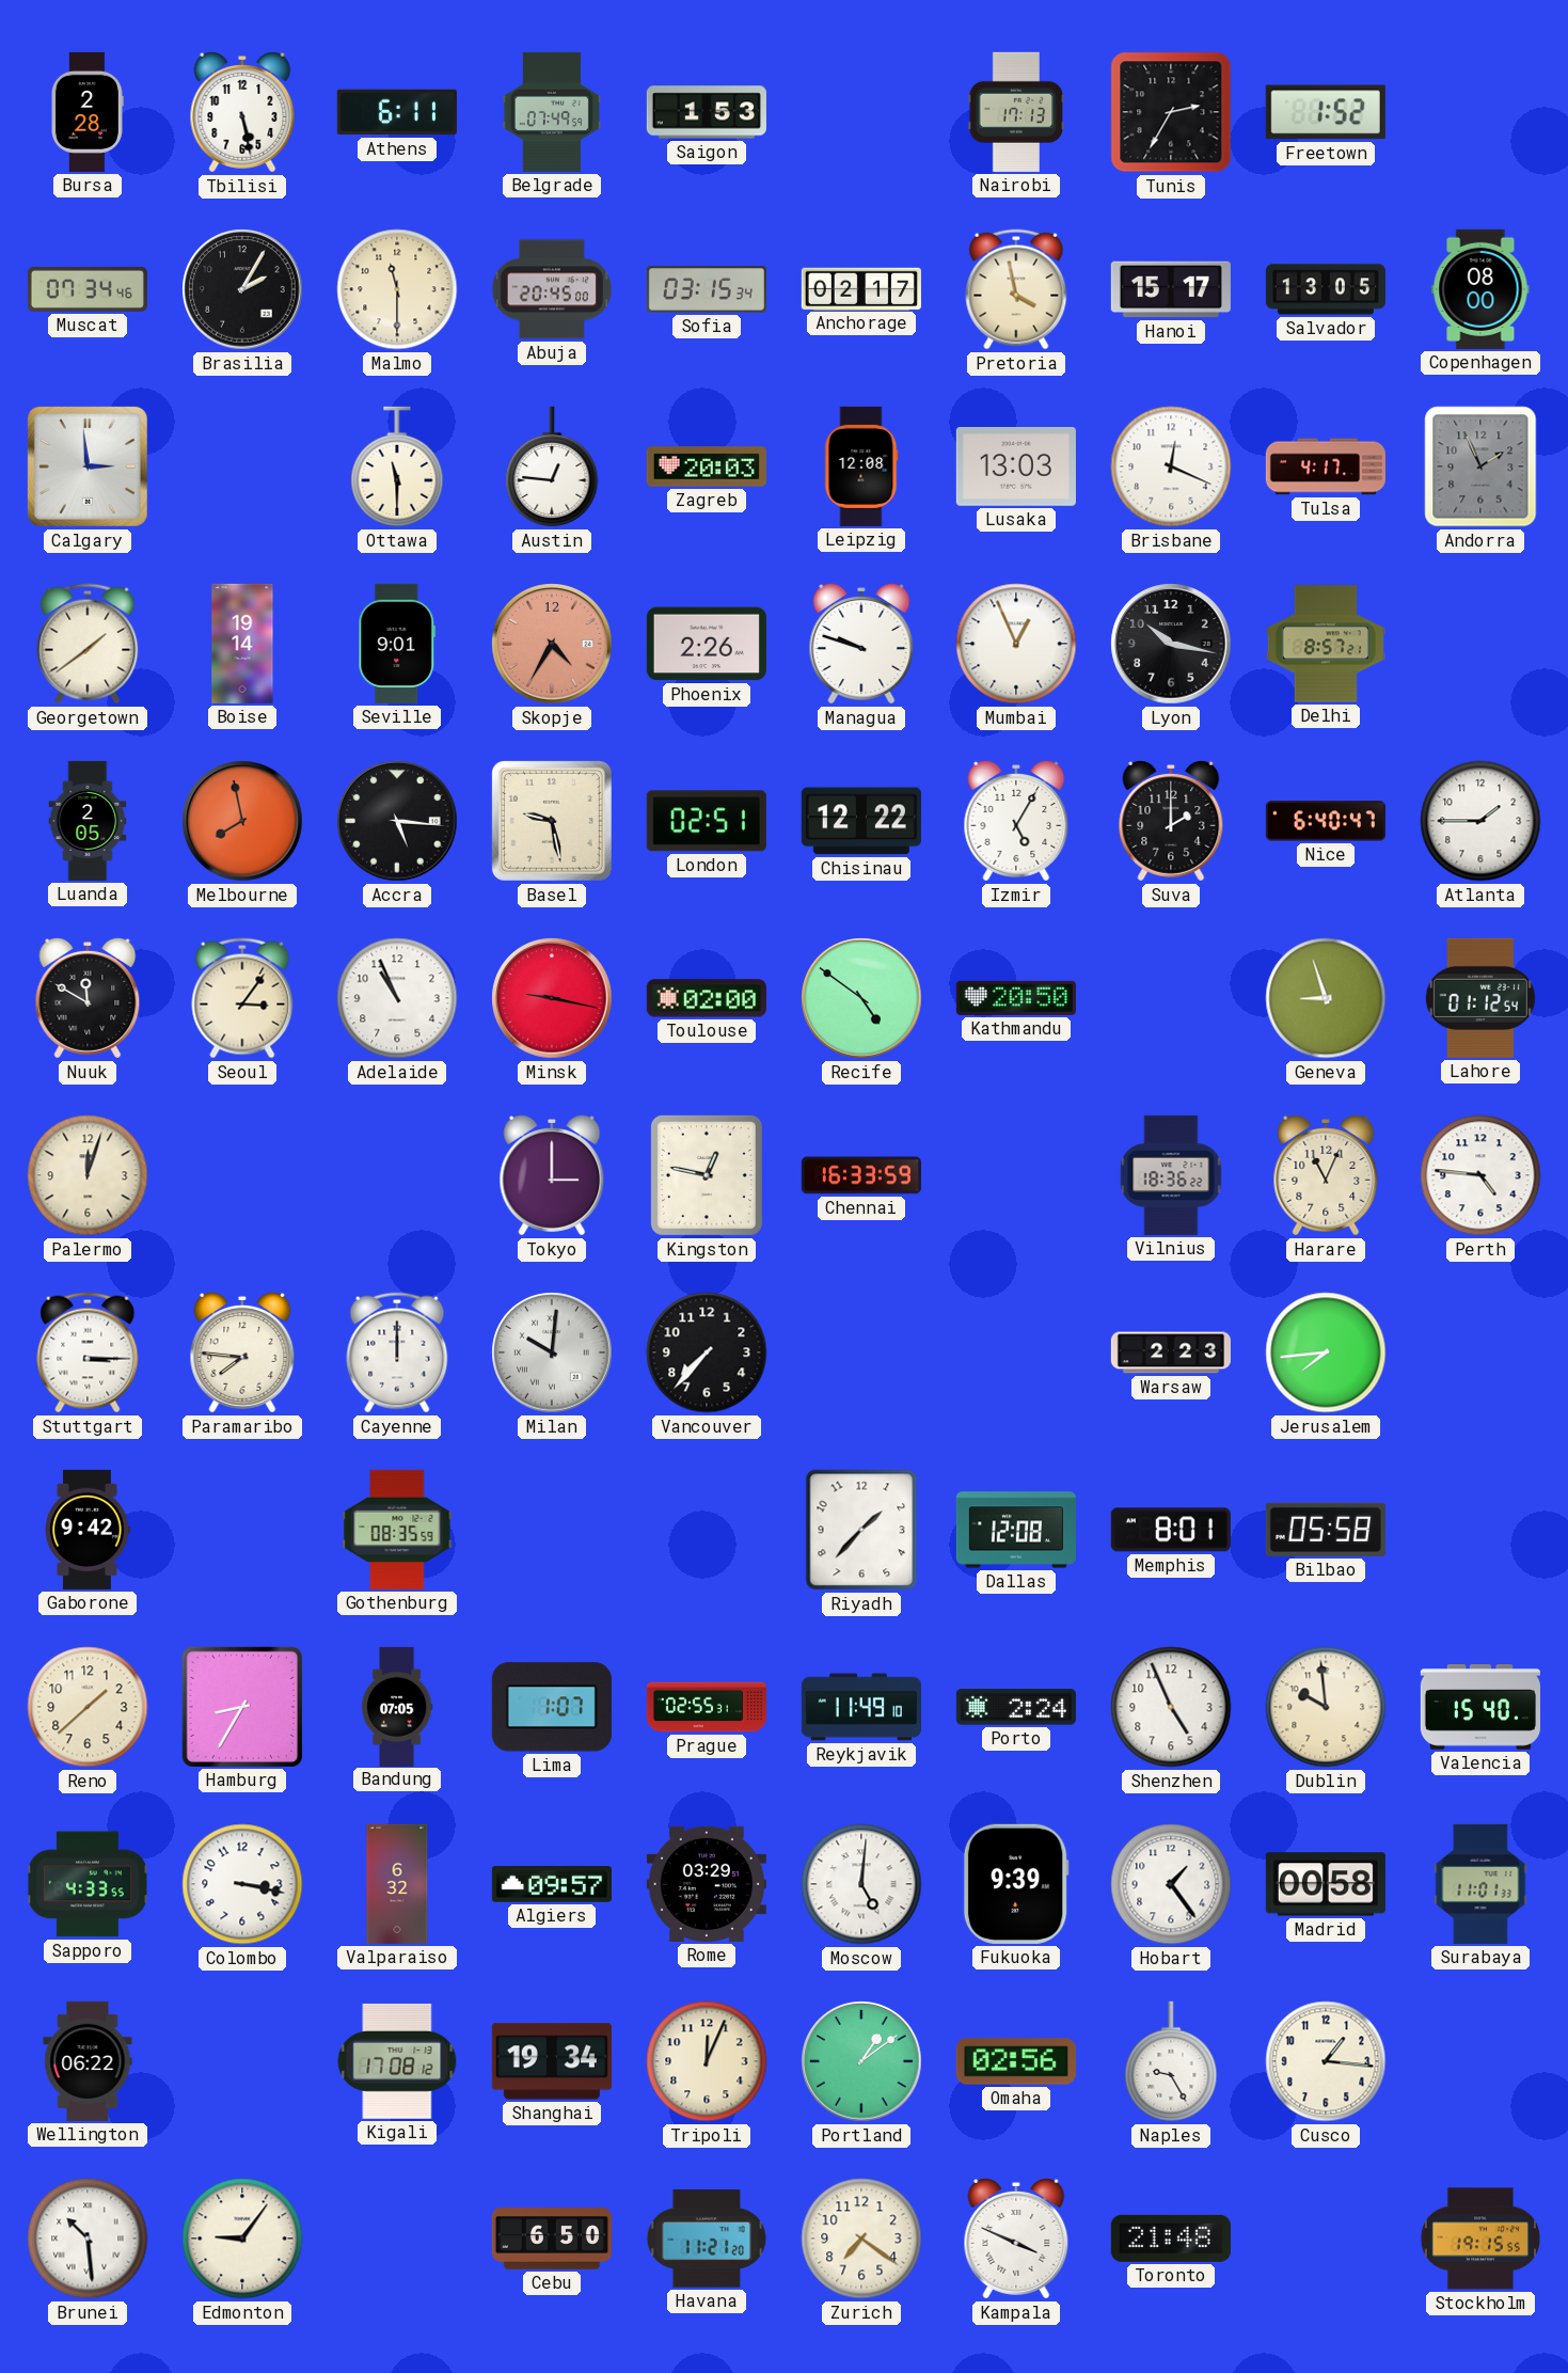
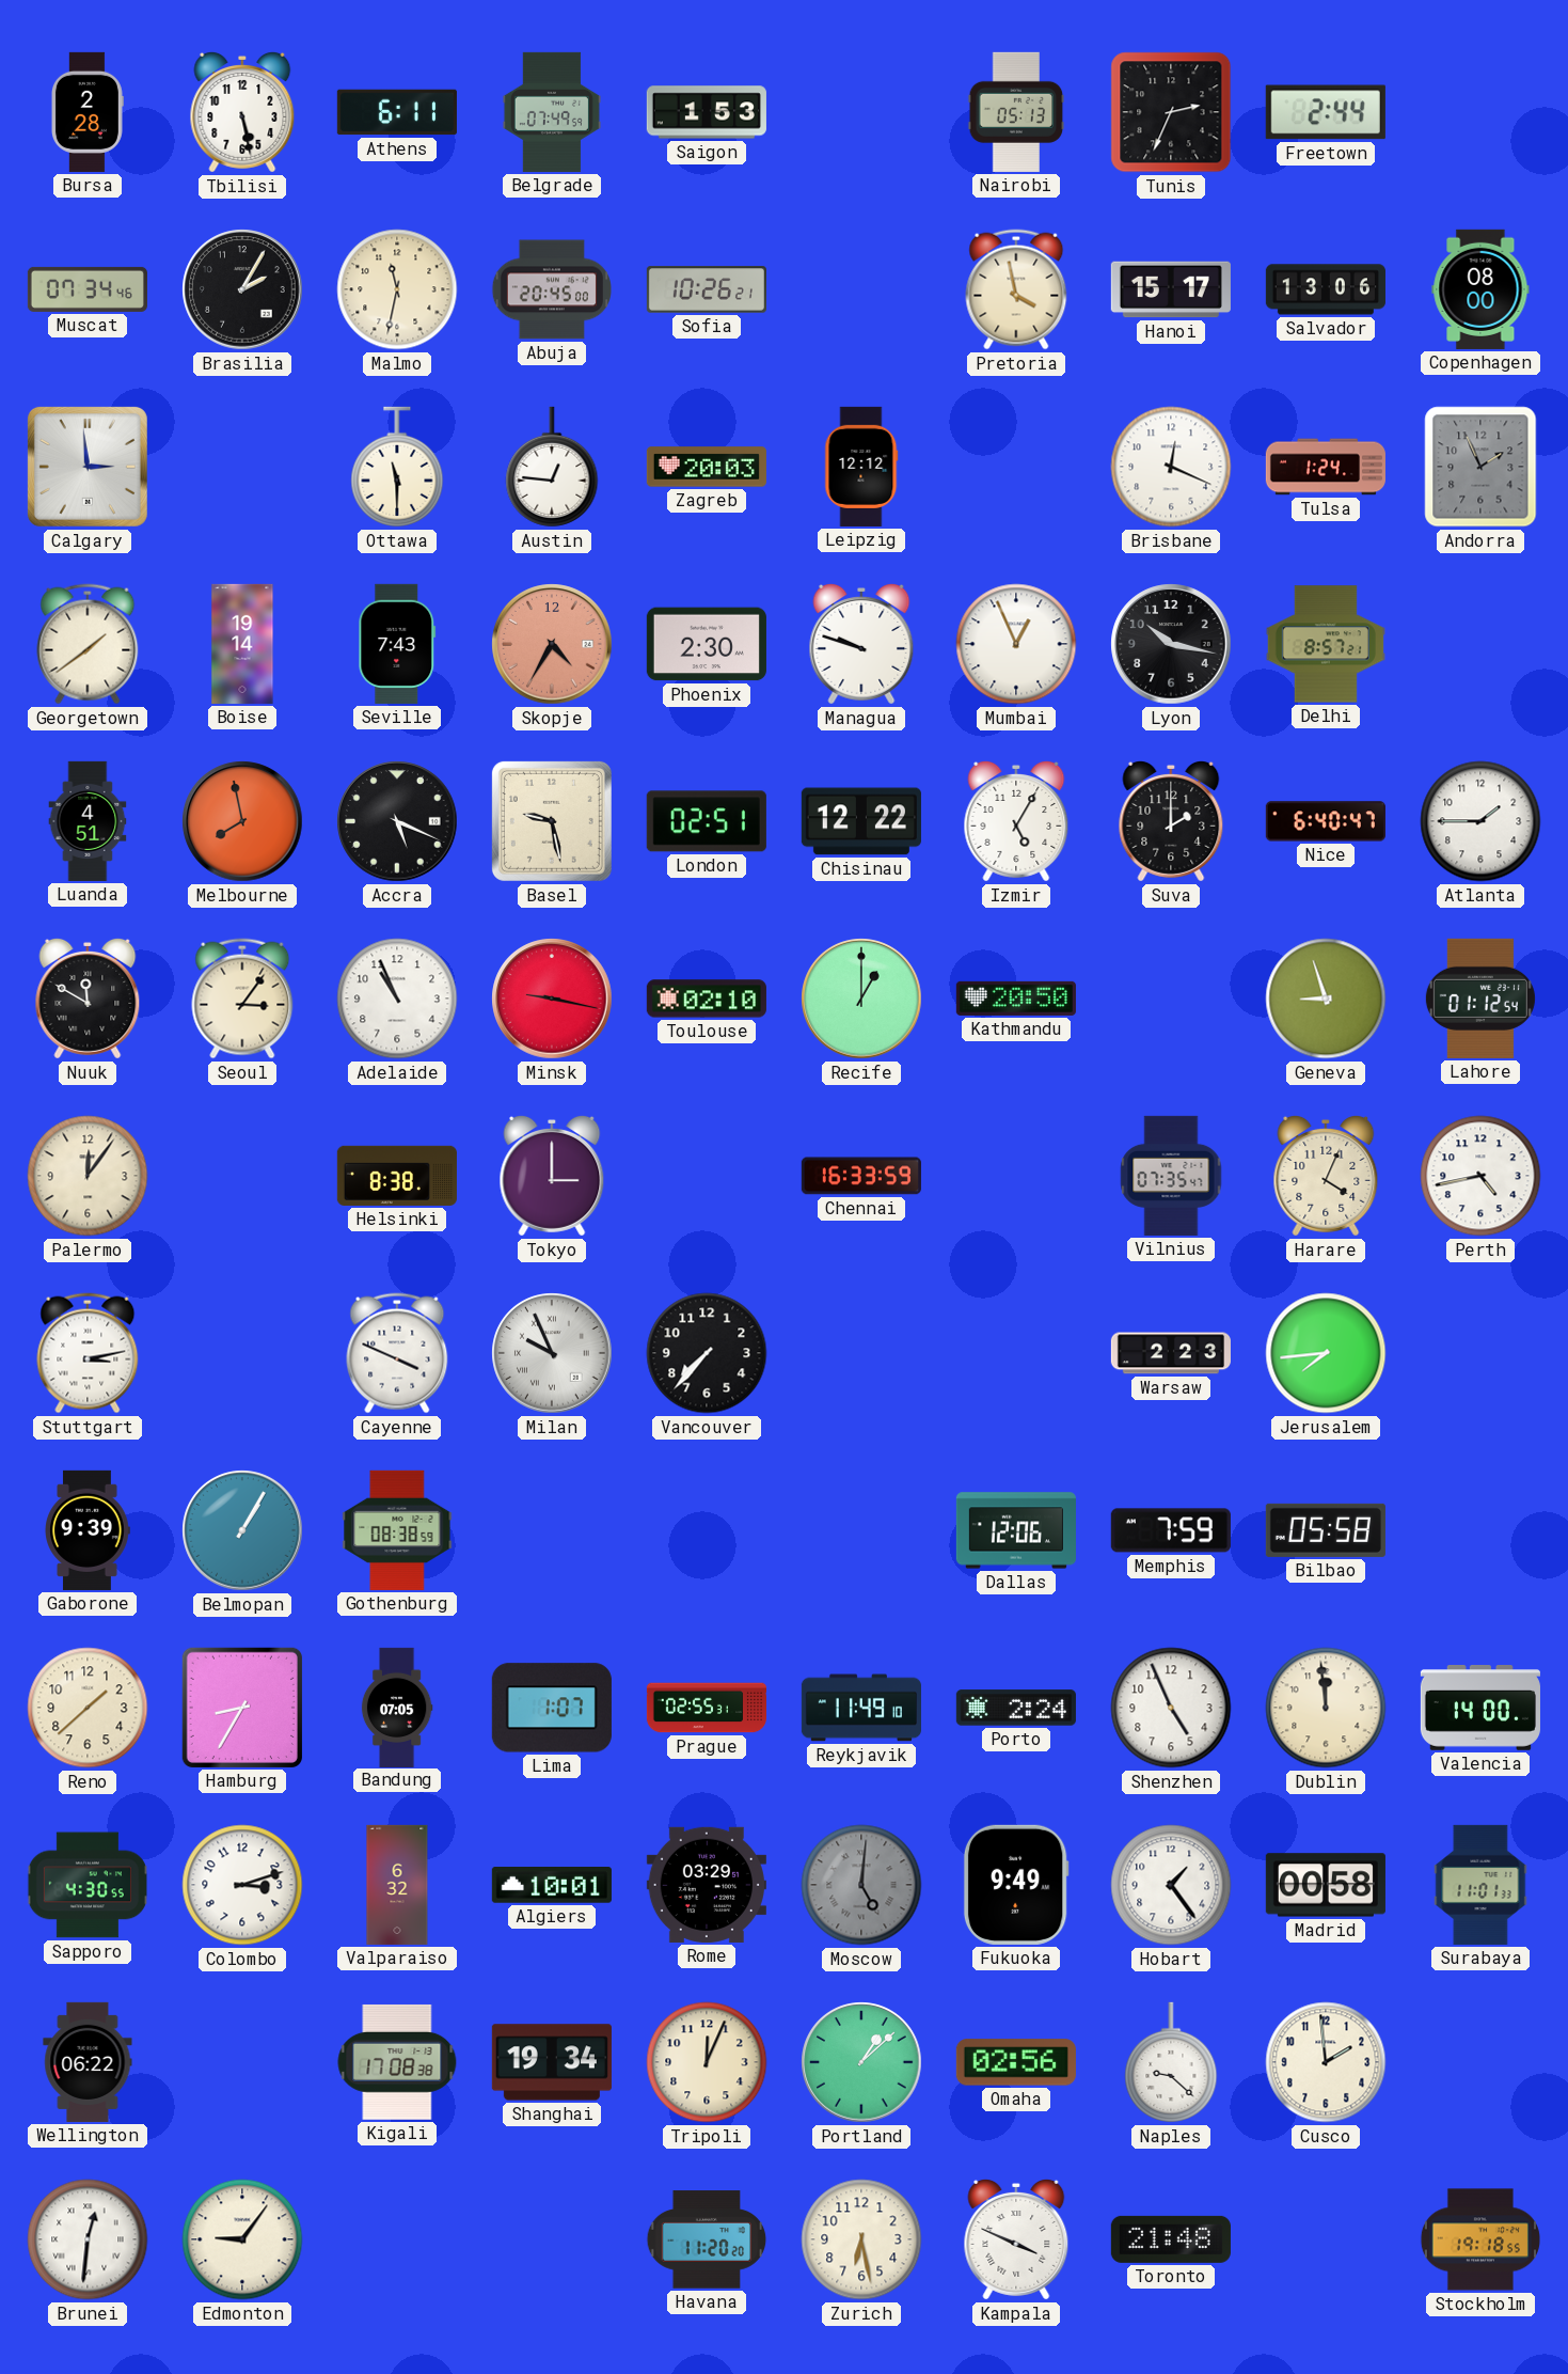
Nairobi: 17:13 -> 05:13
Tunis: 2:35 -> 2:34
Freetown: 1:52 -> 2:44
Malmo: 11:30 -> 11:32
Sofia: 03:15 -> 10:26
Anchorage: 02:17 -> none
Salvador: 13:05 -> 13:06
Leipzig: 12:08 -> 12:12
Lusaka: 13:03 -> none
Tulsa: 4:17 -> 1:24
Seville: 9:01 -> 7:43
Phoenix: 2:26 -> 2:30
Luanda: 2:05 -> 4:51
Accra: 5:16 -> 5:19
Toulouse: 02:00 -> 02:10
Recife: 4:51 -> 1:00
Palermo: 12:03 -> 12:06
Helsinki: none -> 8:38
Kingston: 12:47 -> none
Vilnius: 18:36 -> 07:35
Harare: 11:04 -> 4:04
Perth: 4:46 -> 4:43
Stuttgart: 3:15 -> 3:13
Paramaribo: 7:46 -> none
Cayenne: 12:00 -> 3:49
Milan: 10:01 -> 9:56
Gaborone: 9:42 -> 9:39
Belmopan: none -> 1:05
Gothenburg: 08:35 -> 08:38
Riyadh: 1:37 -> none
Dallas: 12:08 -> 12:06
Memphis: 8:01 -> 7:59
Dublin: 9:59 -> 11:59
Valencia: 15:40 -> 14:00
Sapporo: 4:33 -> 4:30
Colombo: 3:17 -> 3:12
Algiers: 09:57 -> 10:01
Moscow dial: white -> grey
Fukuoka: 9:39 -> 9:49
Kigali: 17:08:12 -> 17:08:38
Portland: 1:09 -> 1:08
Naples: 9:25 -> 9:22
Cusco: 1:16 -> 1:59
Brunei: 10:29 -> 12:31
Cebu: 6:50 -> none
Havana: 11:21 -> 11:20
Zurich: 7:21 -> 6:28
Stockholm: 19:15 -> 19:18
